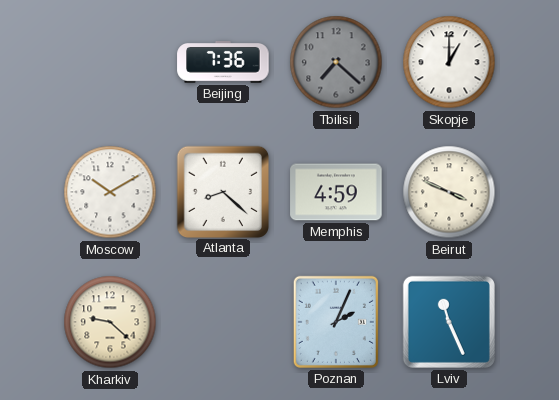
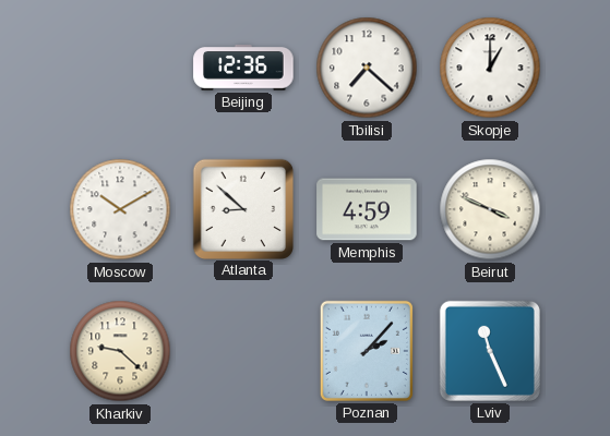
Beijing: 7:36 -> 12:36
Tbilisi dial: grey -> white
Atlanta: 8:22 -> 8:52
Poznan: 2:04 -> 2:07
